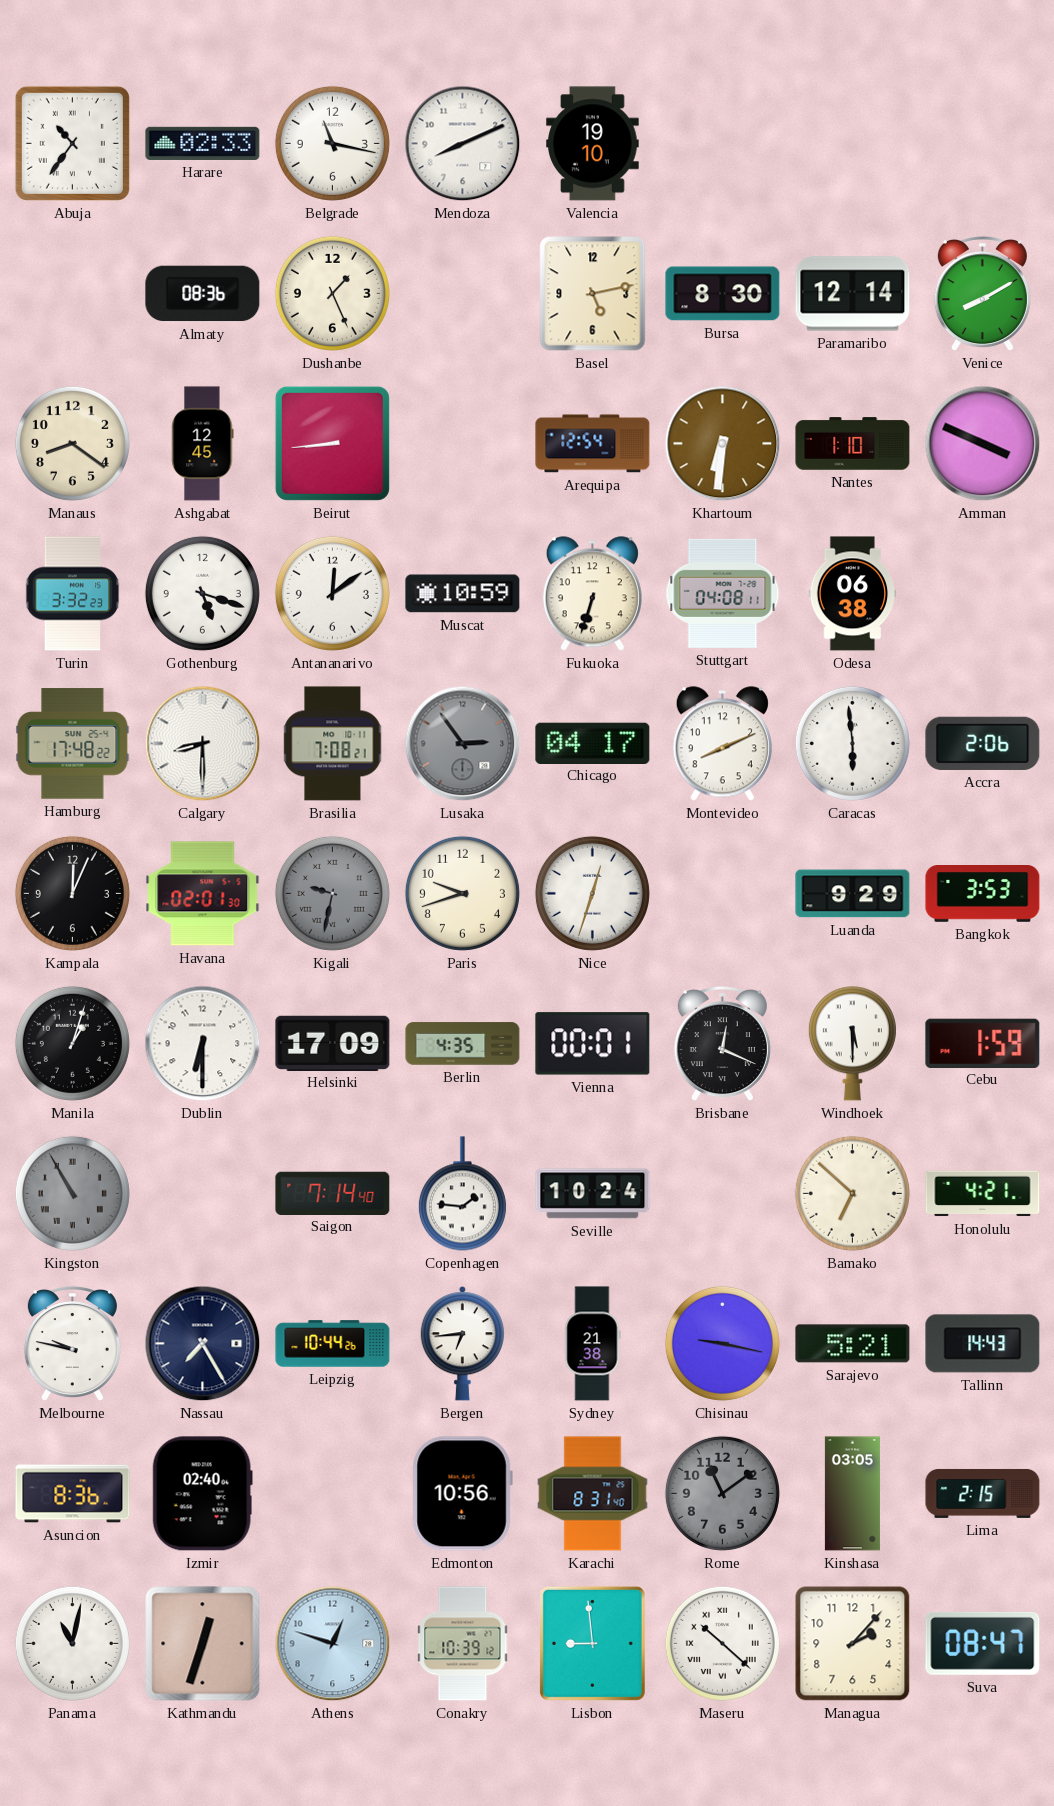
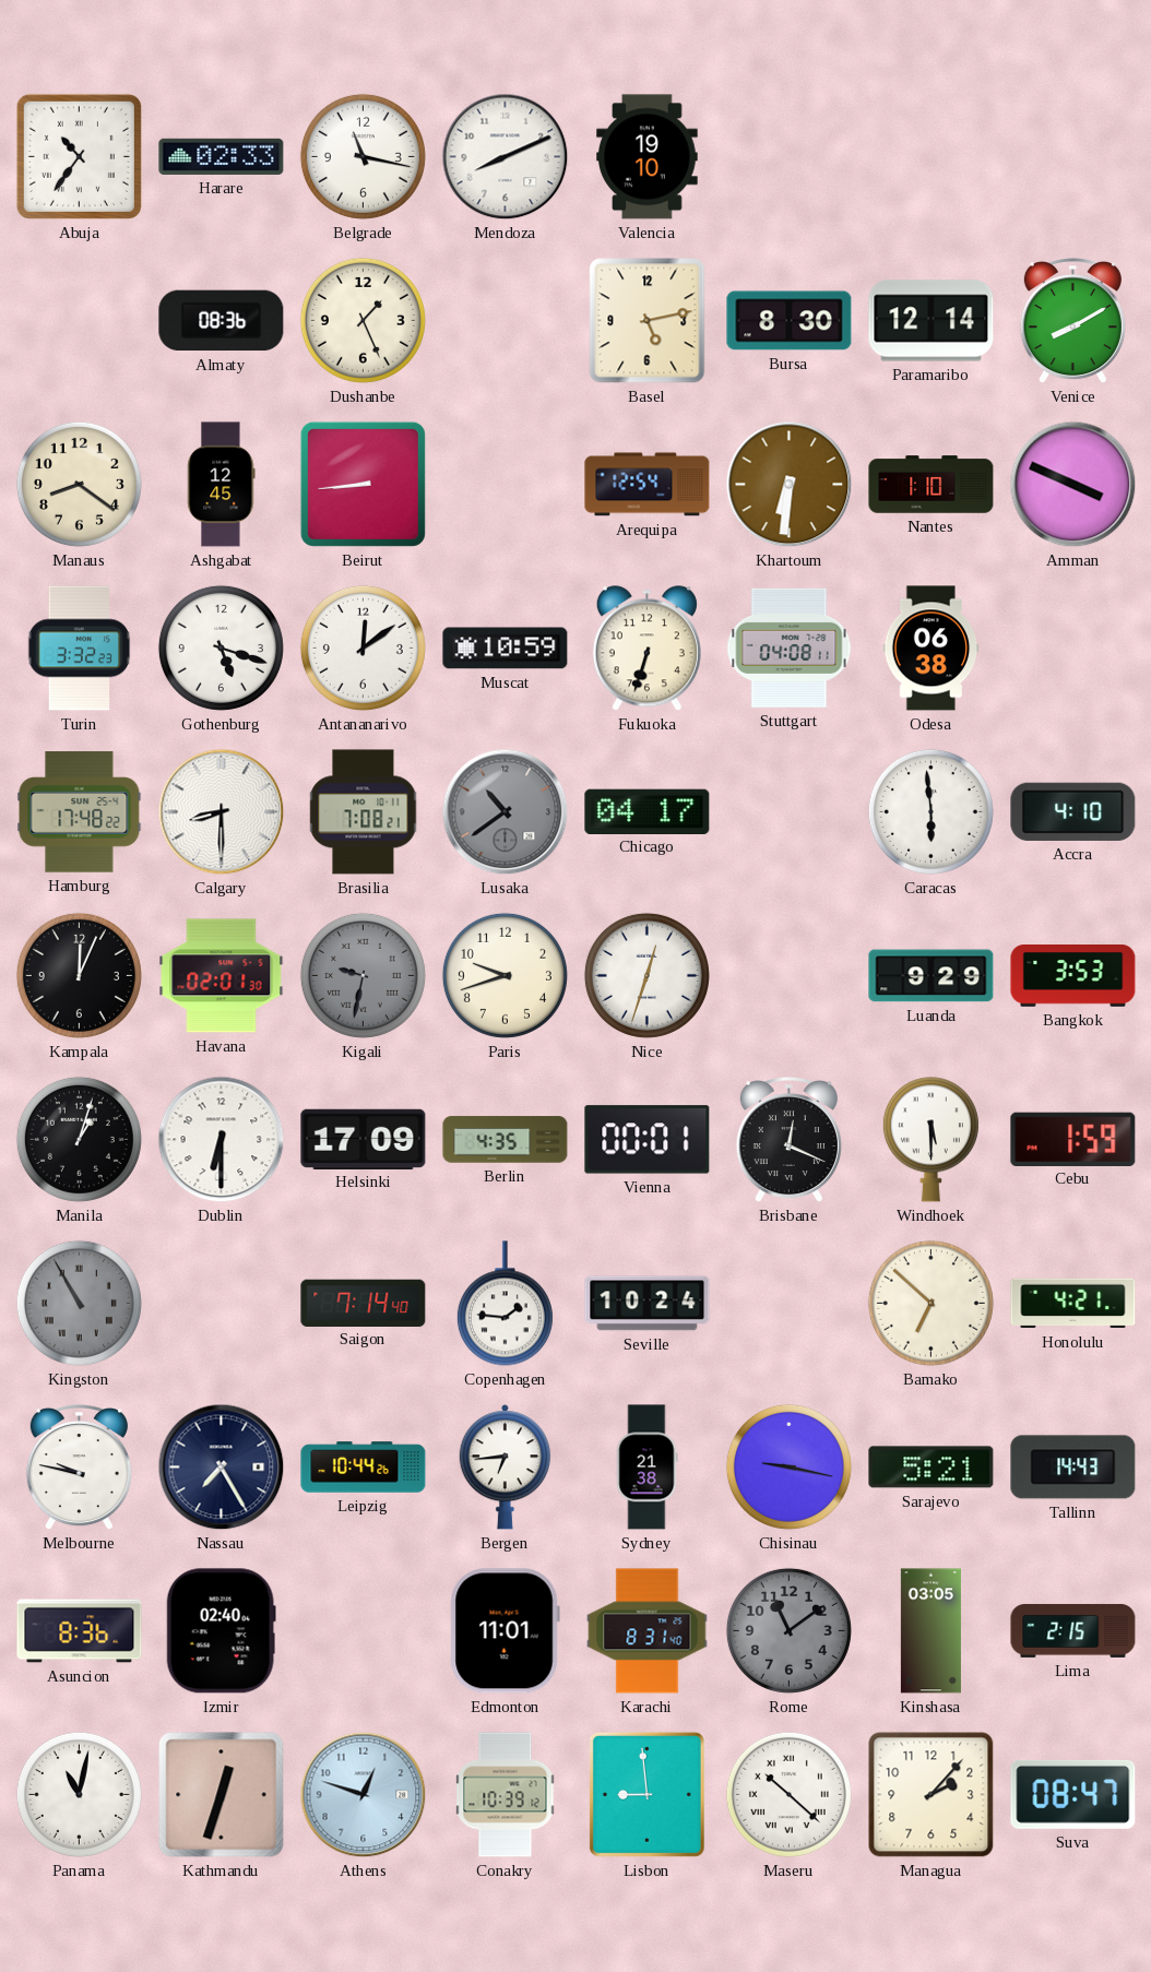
Lusaka: 2:54 -> 10:39
Montevideo: 8:11 -> none
Accra: 2:06 -> 4:10
Edmonton: 10:56 -> 11:01
